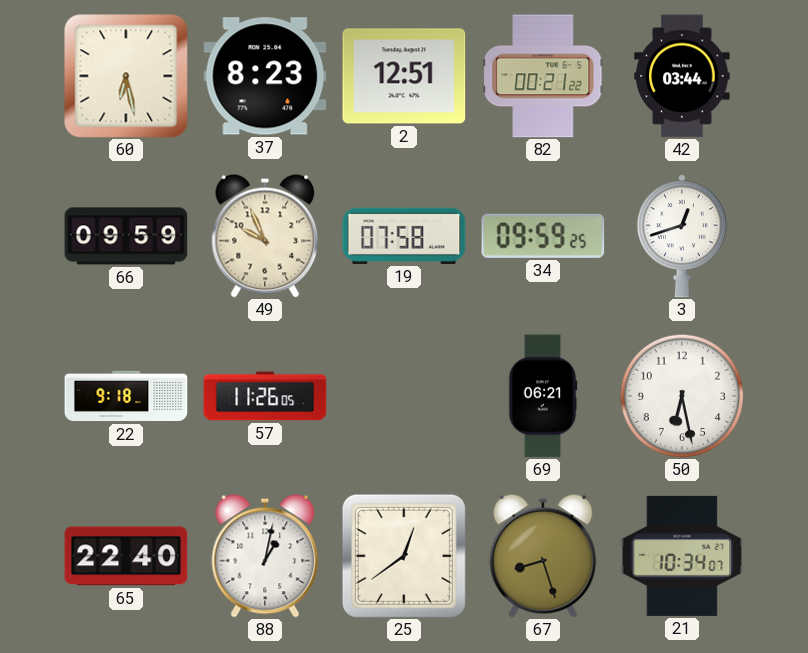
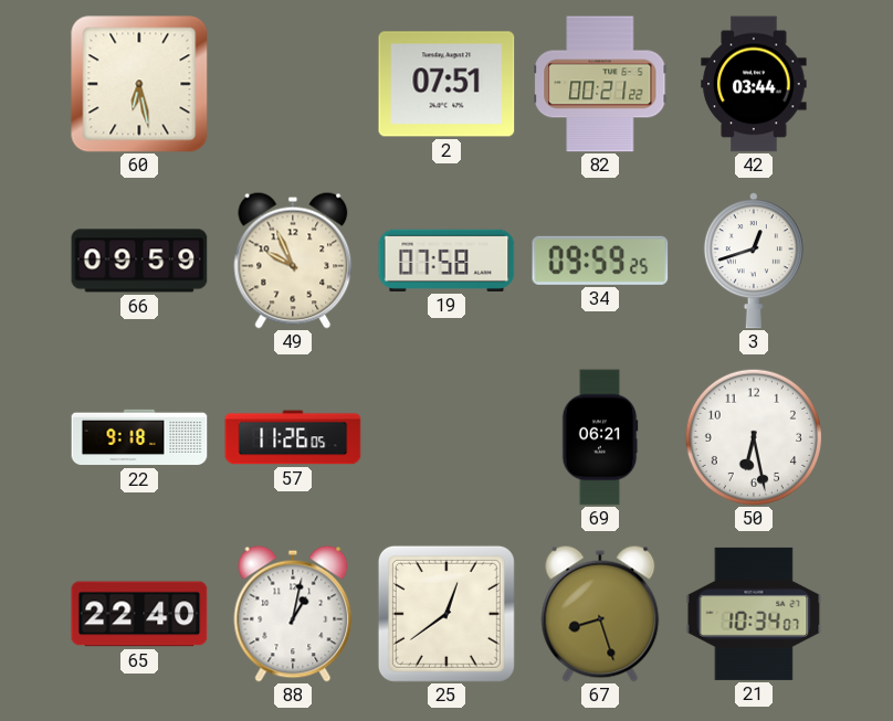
37: 8:23 -> none
2: 12:51 -> 07:51
